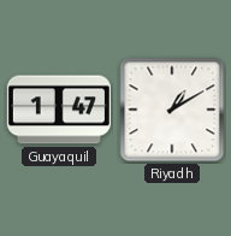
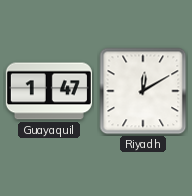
Riyadh: 1:10 -> 12:10
